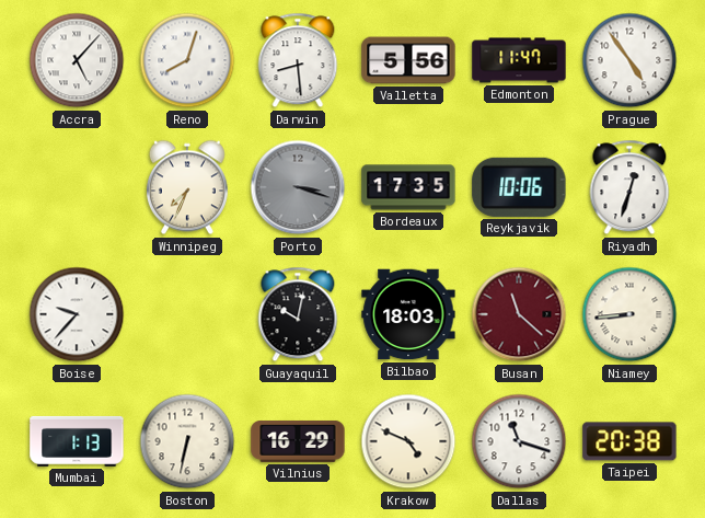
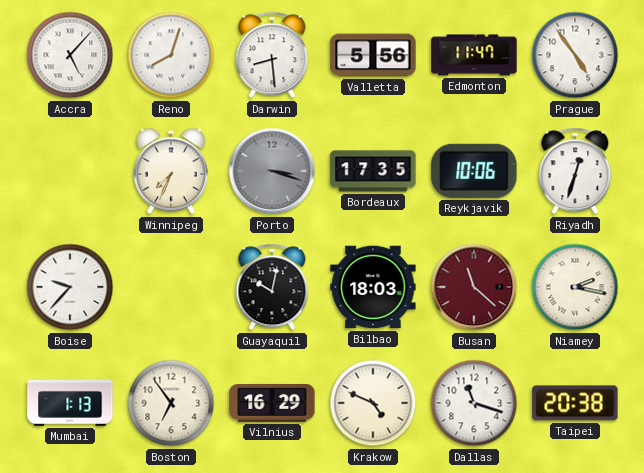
Niamey: 8:44 -> 2:17
Boston: 6:32 -> 6:54
